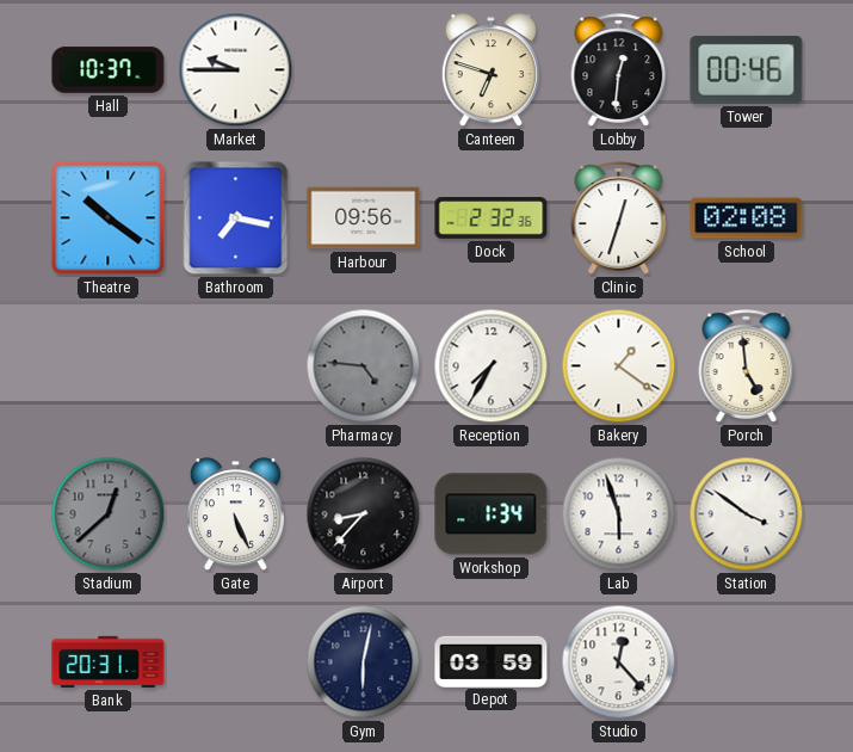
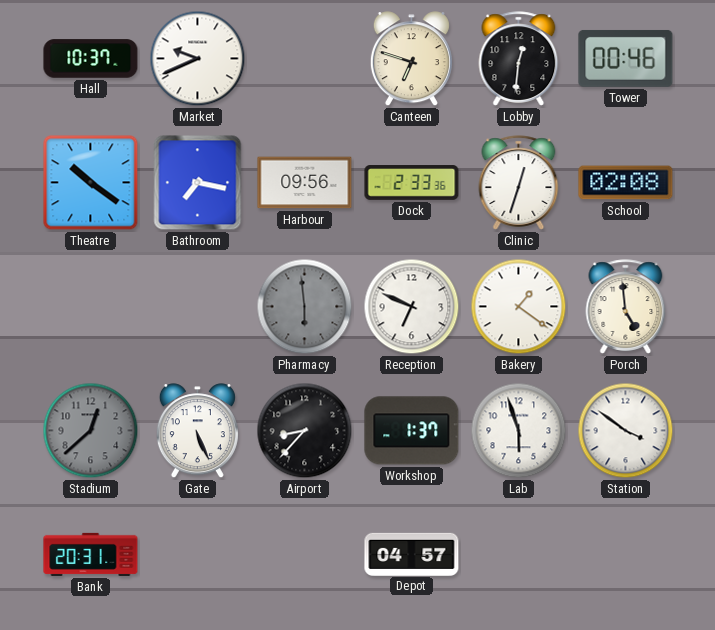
Market: 9:45 -> 9:41
Dock: 2:32 -> 2:33
Pharmacy: 4:46 -> 5:59
Reception: 7:35 -> 6:49
Workshop: 1:34 -> 1:37
Gym: 6:02 -> none
Depot: 03:59 -> 04:57
Studio: 12:23 -> none
